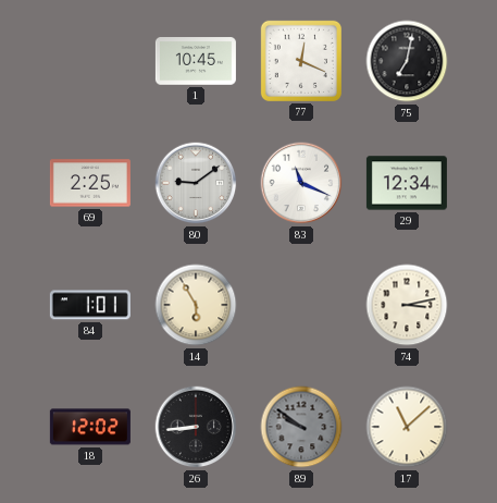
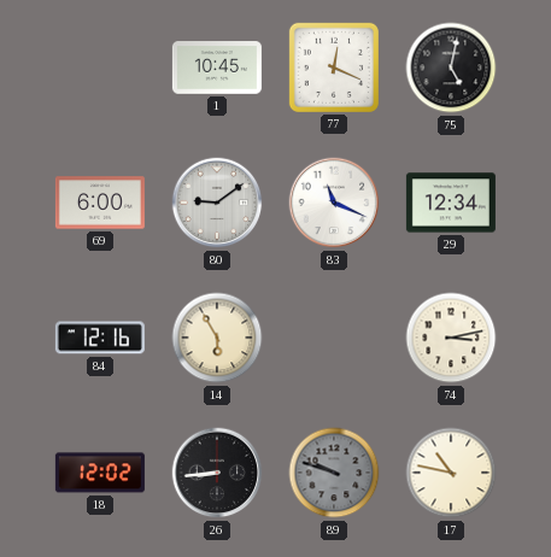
75: 7:02 -> 5:02
69: 2:25 -> 6:00
84: 1:01 -> 12:16
89: 9:51 -> 9:48
17: 11:08 -> 10:47
